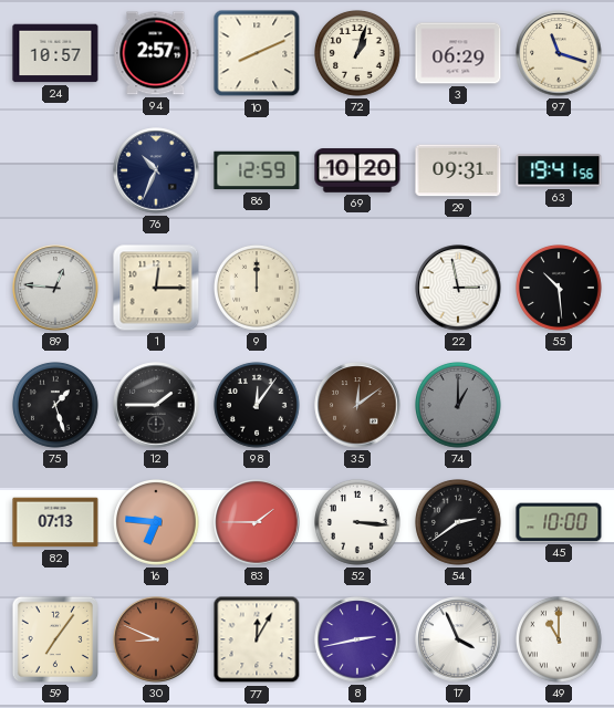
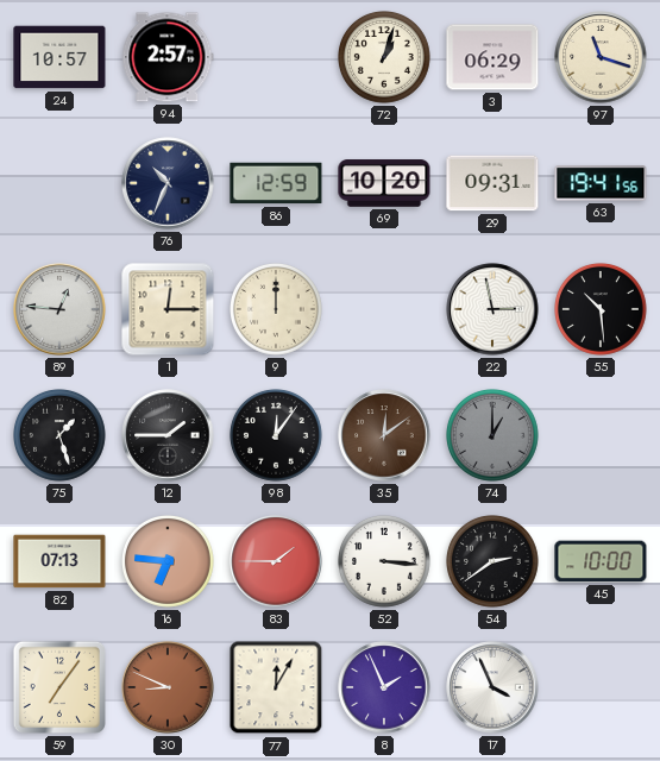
10: 8:11 -> none
8: 2:43 -> 1:56
49: 11:00 -> none
